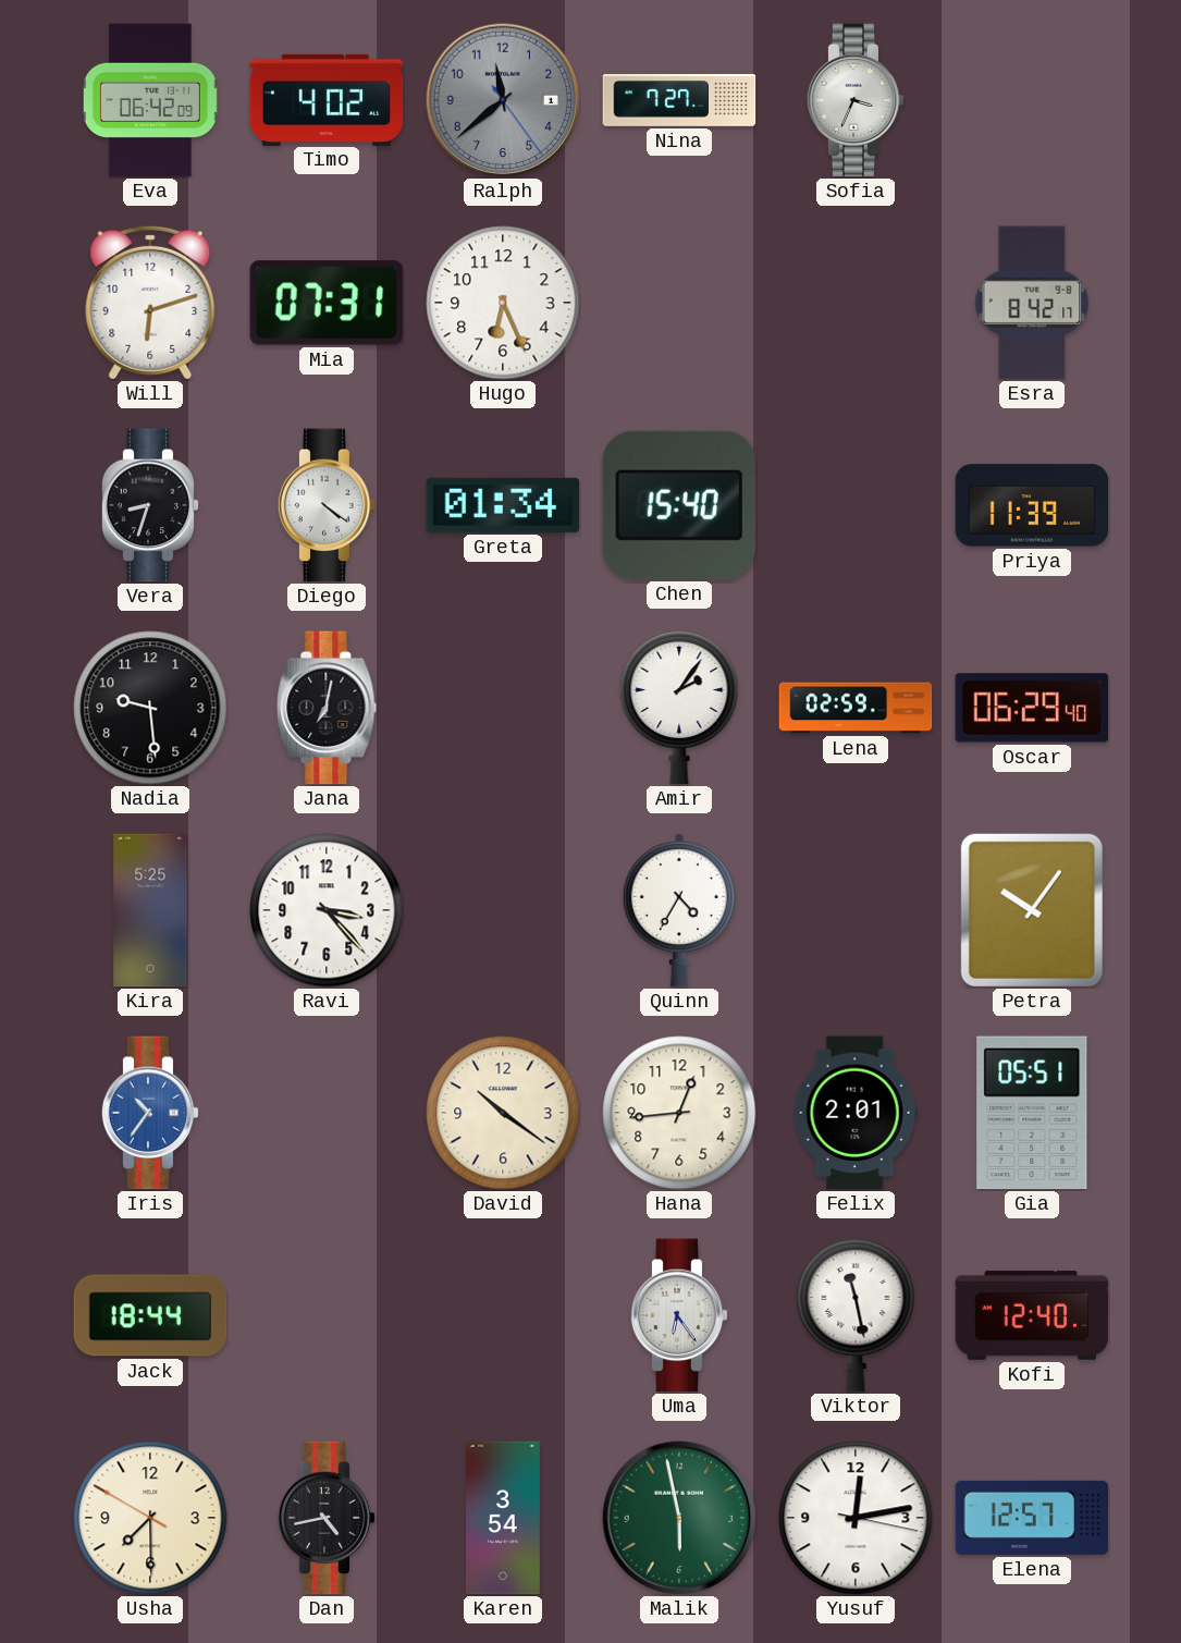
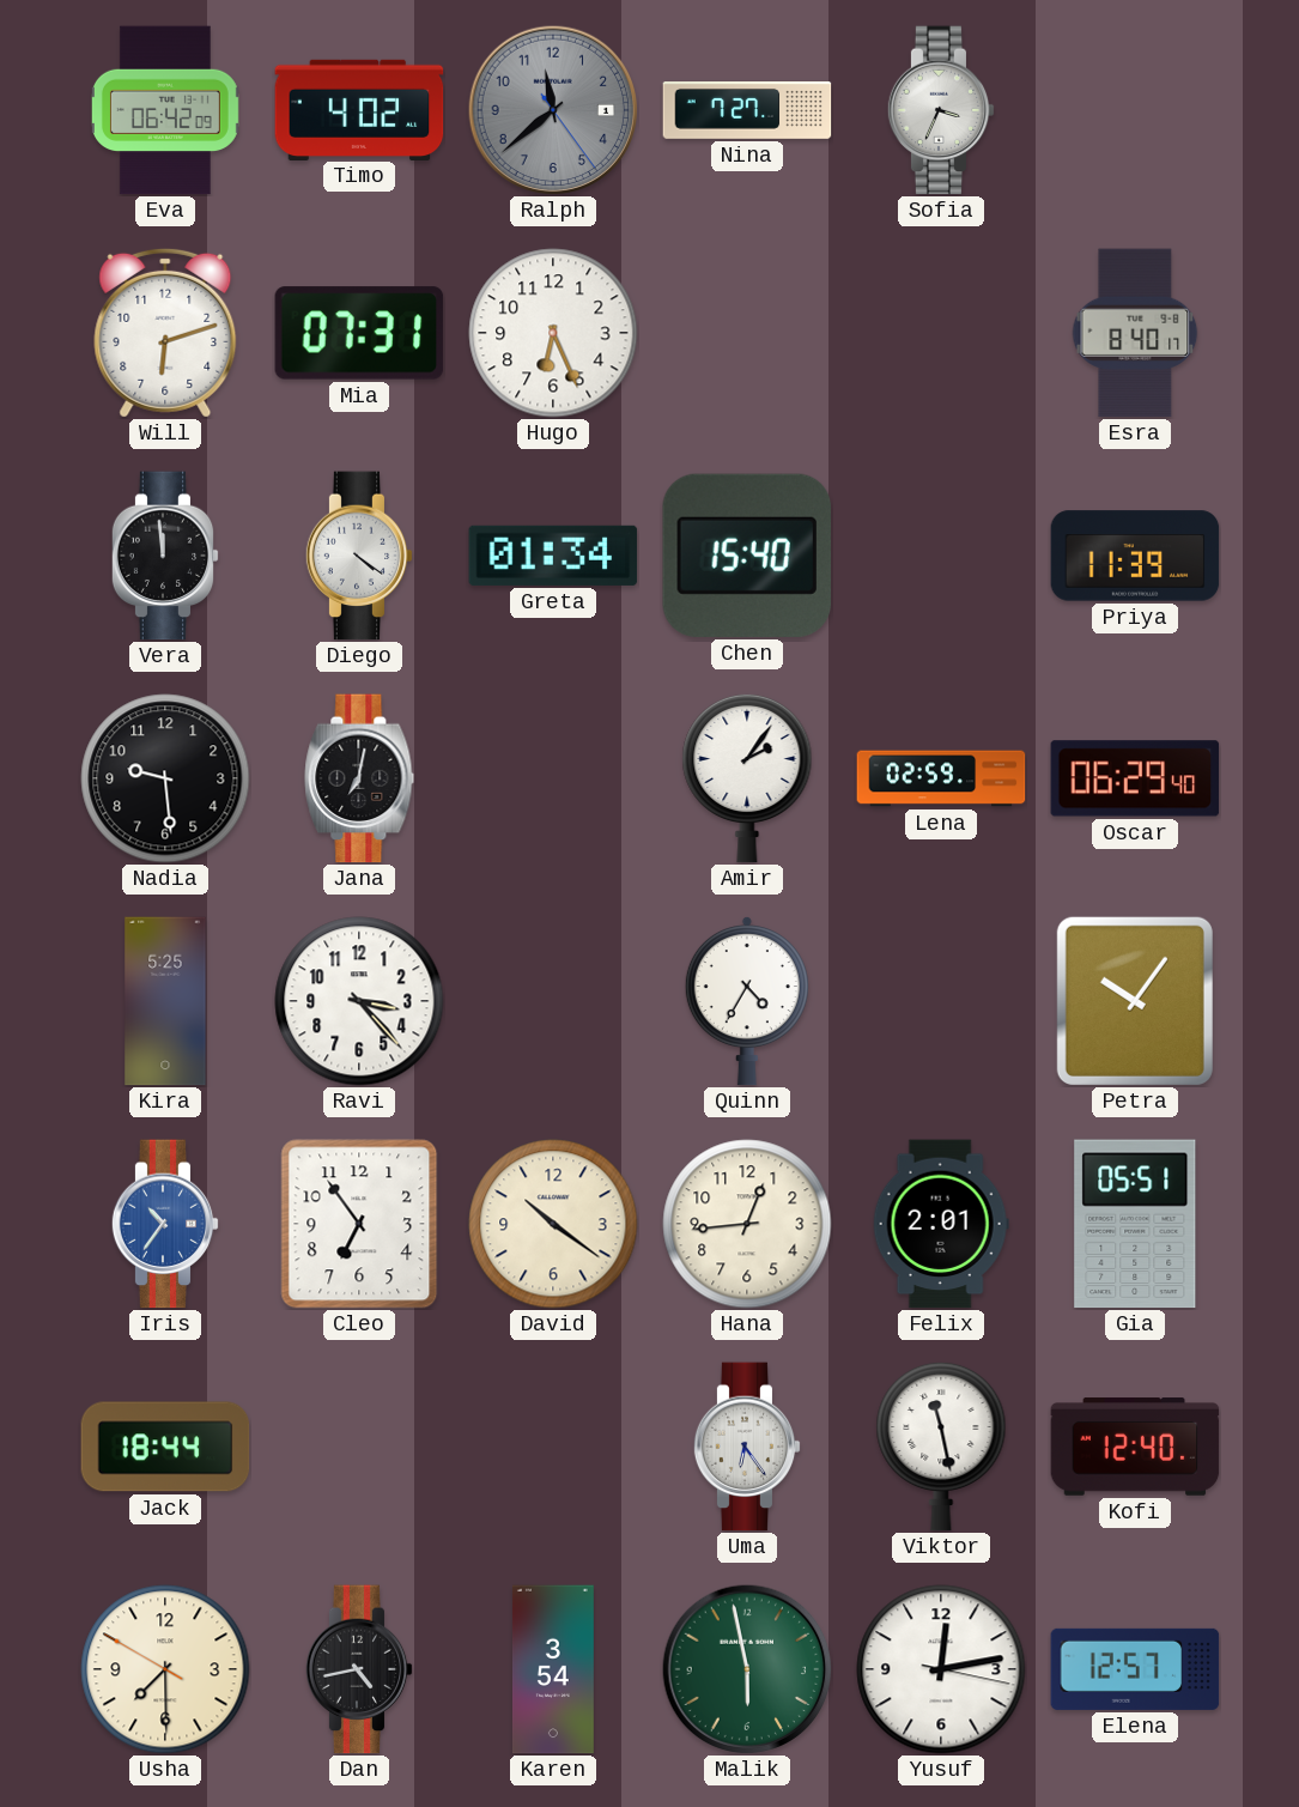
Esra: 8:42 -> 8:40
Vera: 8:33 -> 11:59
Cleo: none -> 6:54
